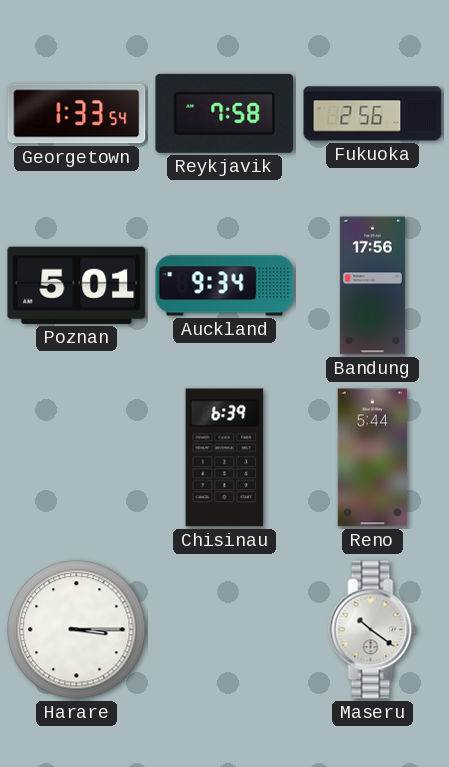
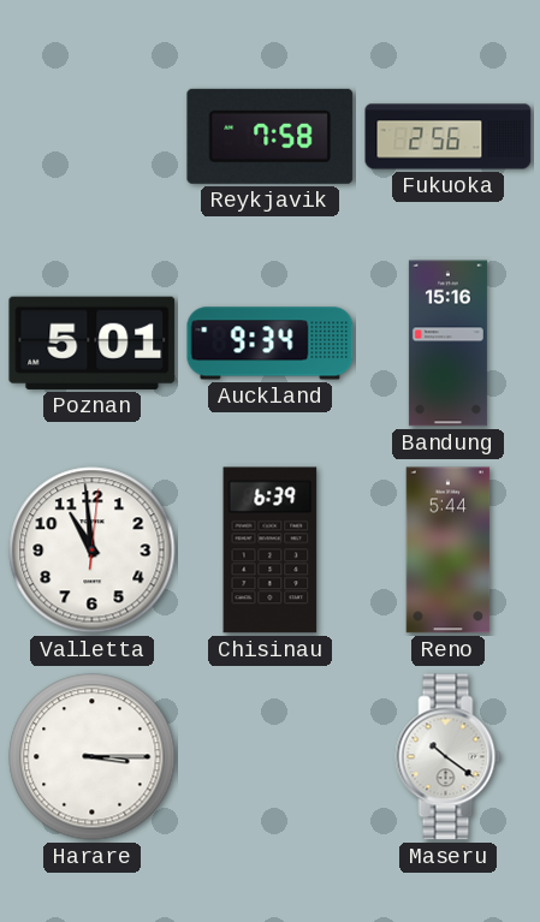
Georgetown: 1:33 -> none
Bandung: 17:56 -> 15:16
Valletta: none -> 10:59
